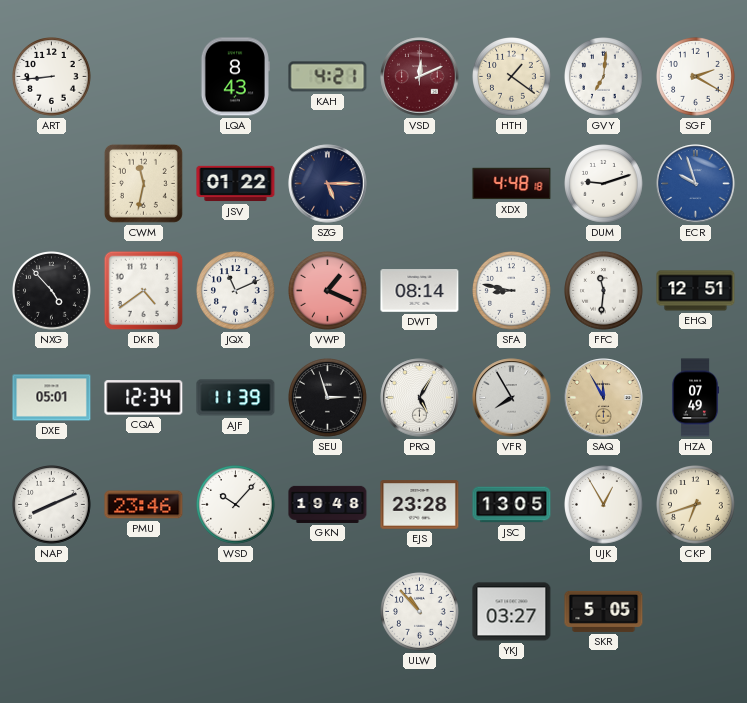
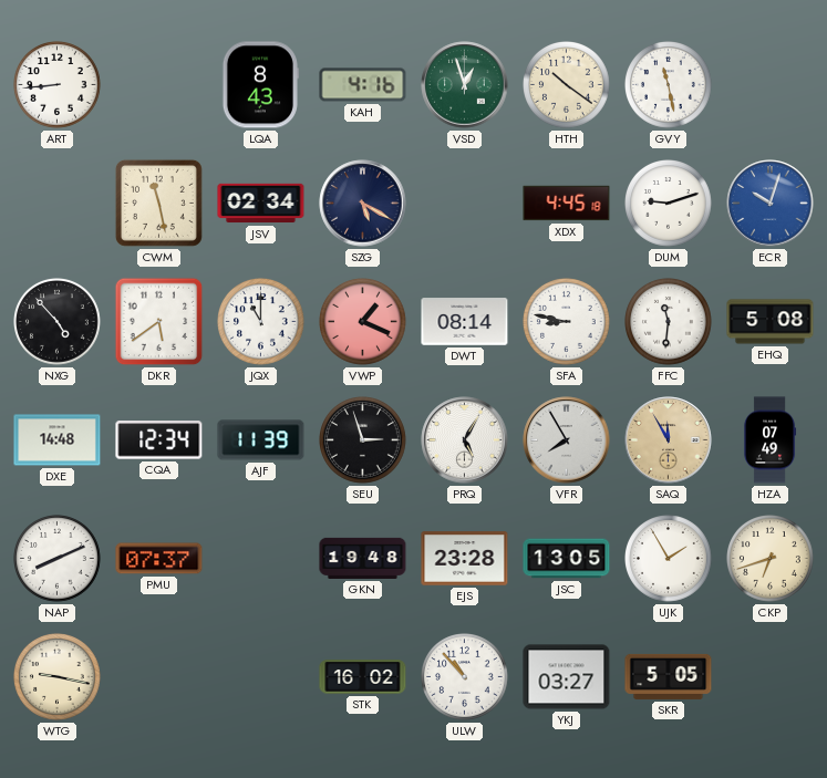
KAH: 4:21 -> 4:16
VSD: 12:11 -> 12:57
VSD dial: burgundy -> green
HTH: 1:21 -> 10:21
GVY: 7:01 -> 11:28
SGF: 2:20 -> none
CWM: 11:32 -> 11:28
JSV: 01:22 -> 02:34
SZG: 5:15 -> 5:20
XDX: 4:48 -> 4:45
ECR: 9:57 -> 10:03
DKR: 4:39 -> 5:39
JQX: 11:11 -> 11:00
EHQ: 12:51 -> 5:08
DXE: 05:01 -> 14:48
PMU: 23:46 -> 07:37
WSD: 10:07 -> none
UJK: 12:55 -> 1:55
WTG: none -> 9:17
STK: none -> 16:02
